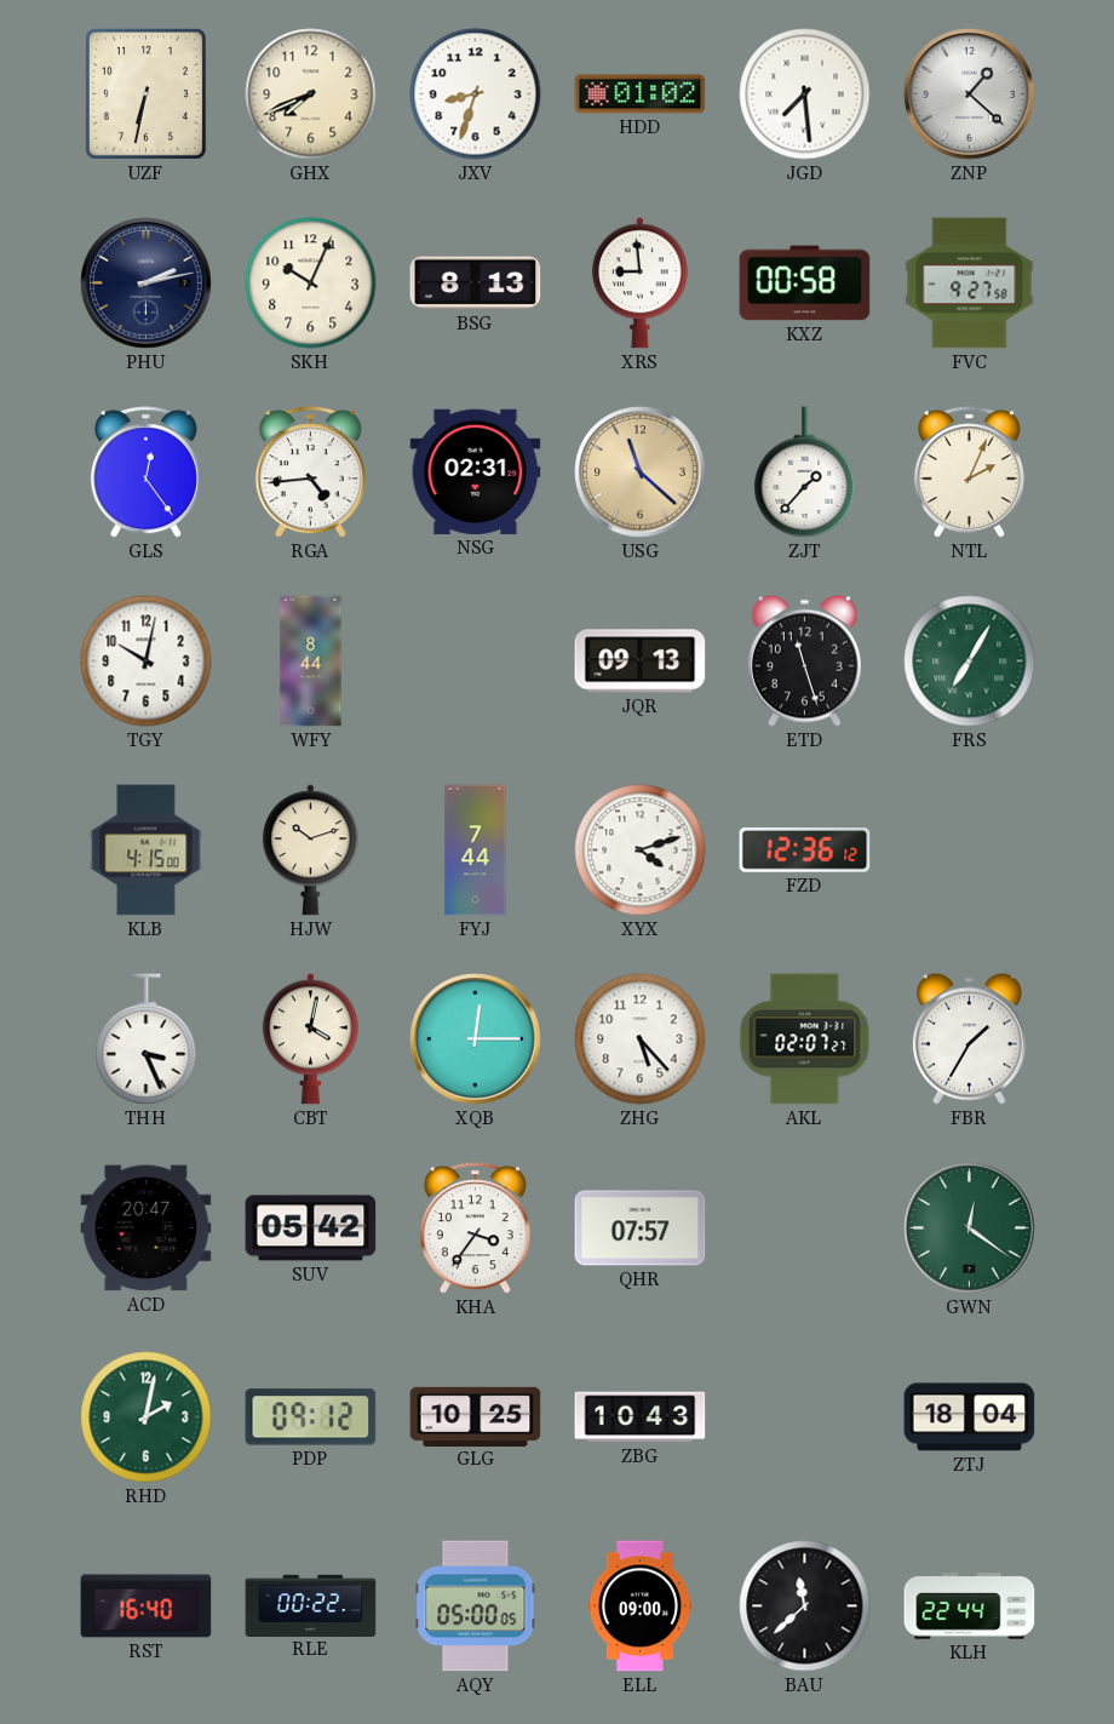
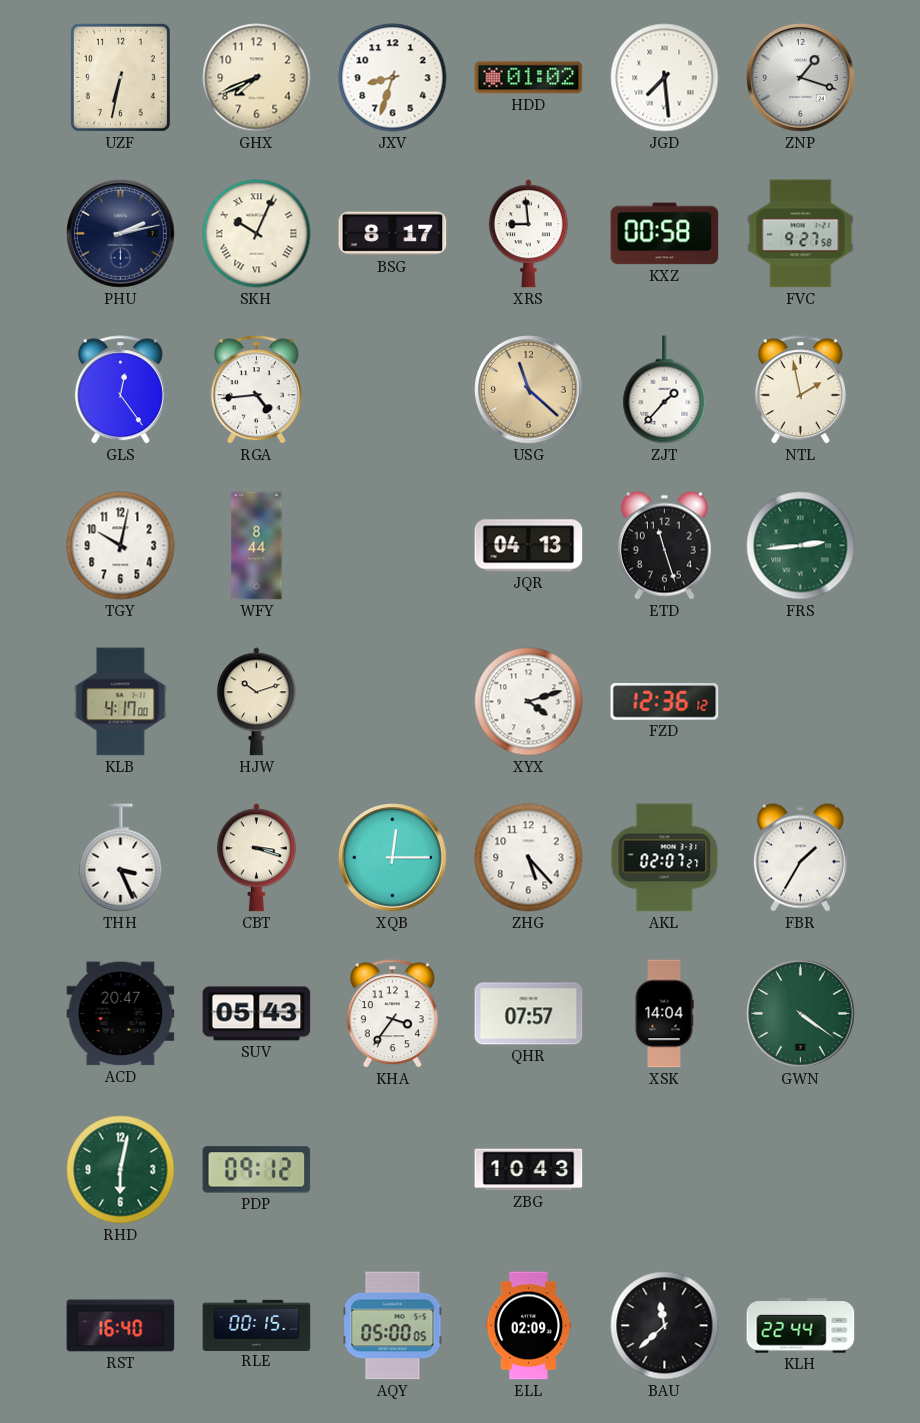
ZNP: 1:22 -> 1:18
SKH numerals: Arabic -> Roman
BSG: 8:13 -> 8:17
NSG: 02:31 -> none
NTL: 2:04 -> 1:58
JQR: 09:13 -> 04:13
FRS: 7:05 -> 2:44
KLB: 4:15 -> 4:17
FYJ: 7:44 -> none
CBT: 4:02 -> 3:18
SUV: 05:42 -> 05:43
XSK: none -> 14:04
GWN: 12:21 -> 4:21
RHD: 2:02 -> 6:02
GLG: 10:25 -> none
ZTJ: 18:04 -> none
RLE: 00:22 -> 00:15
ELL: 09:00 -> 02:09
